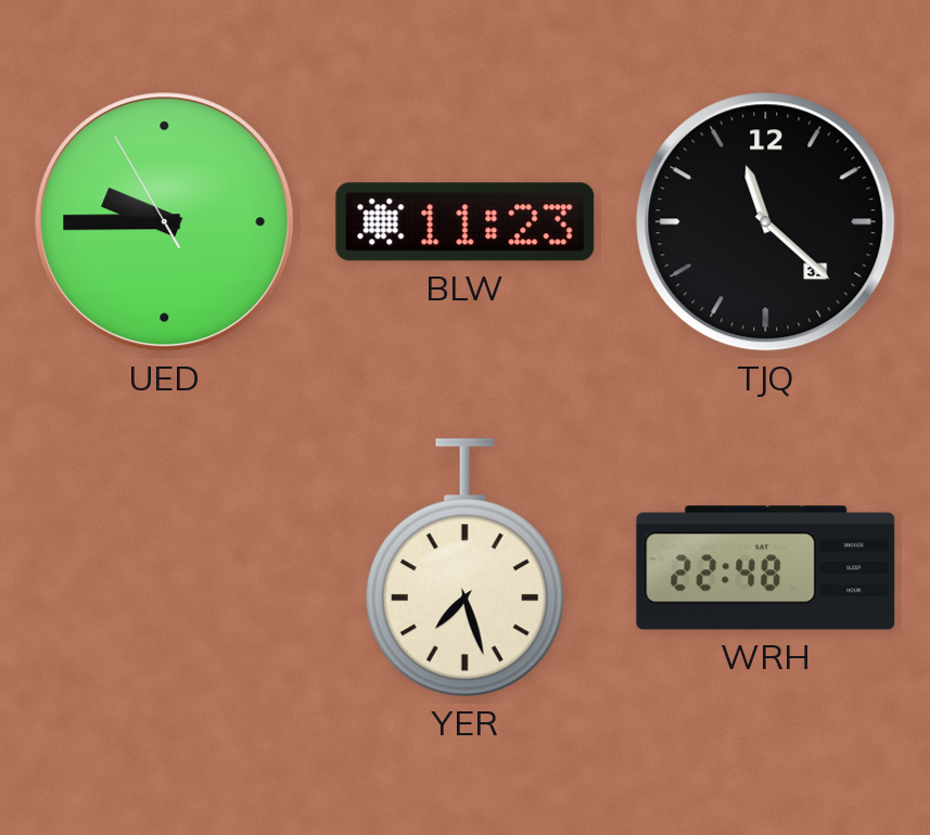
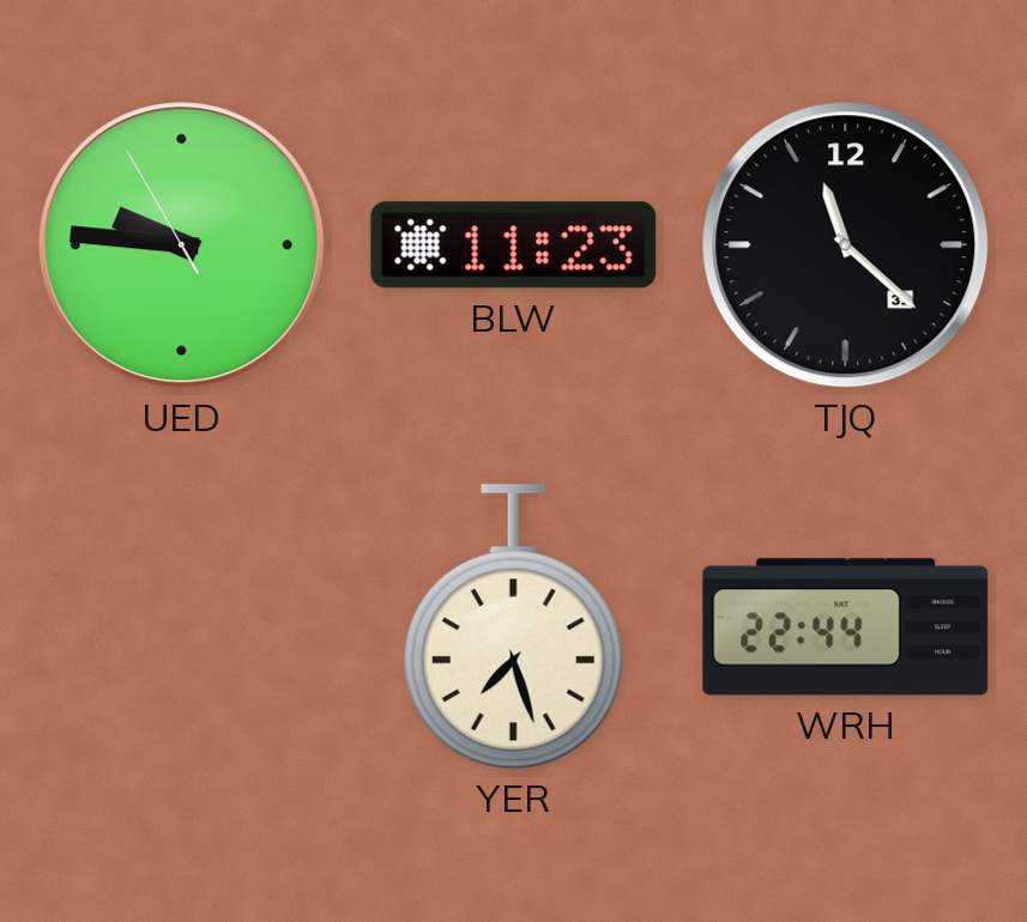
UED: 9:44 -> 9:45
WRH: 22:48 -> 22:44
